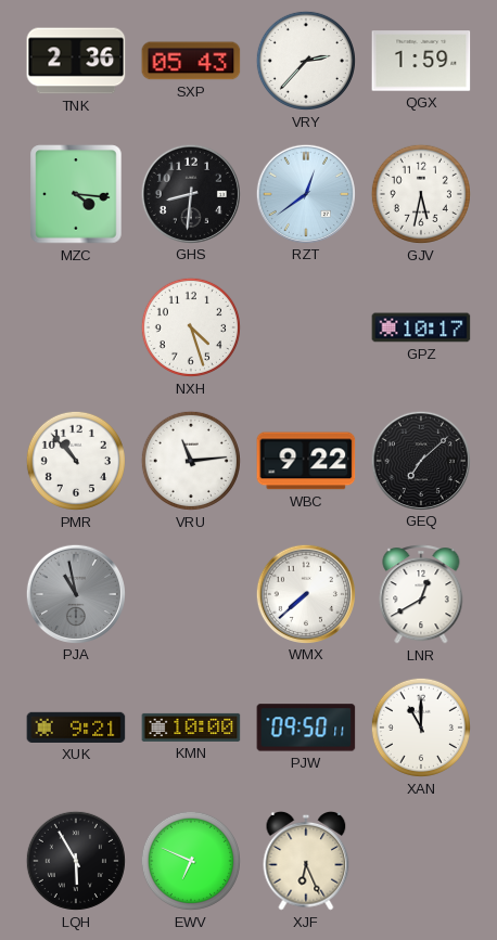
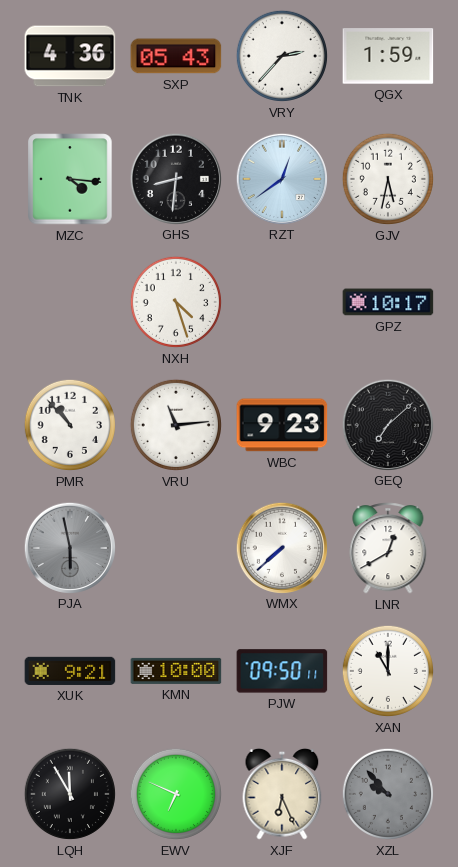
TNK: 2:36 -> 4:36
WBC: 9:22 -> 9:23
PJA: 10:58 -> 5:58
LQH: 5:55 -> 11:55
XZL: none -> 9:53
